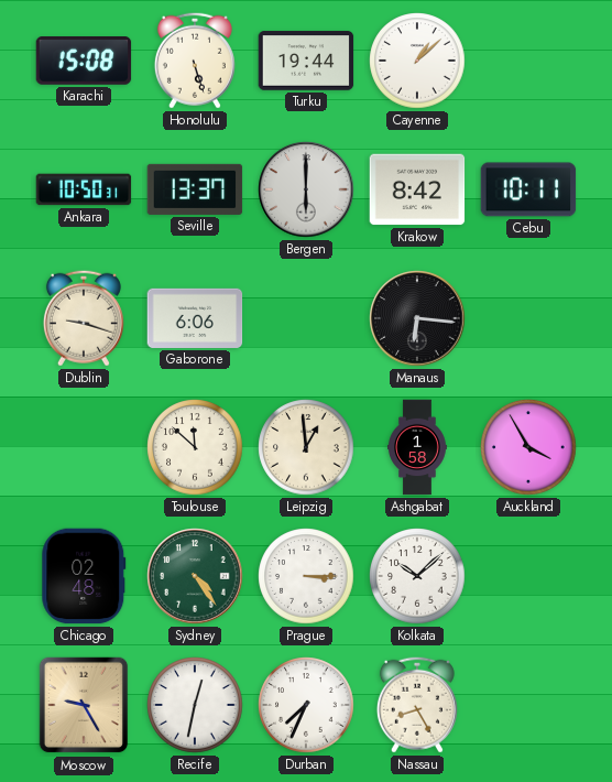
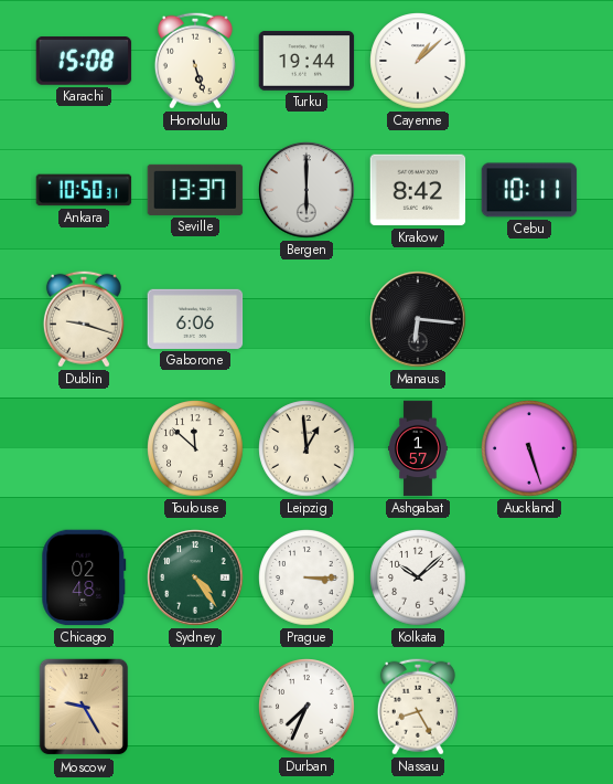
Ashgabat: 1:58 -> 1:57
Auckland: 3:55 -> 5:27
Recife: 12:32 -> none
